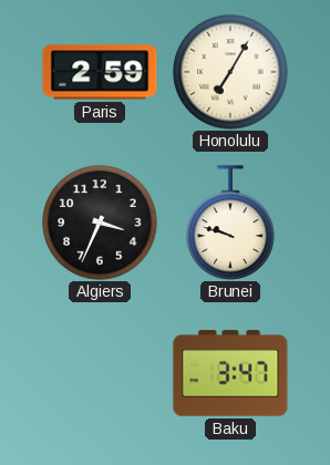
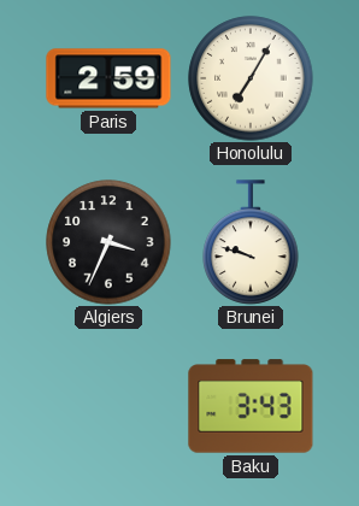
Baku: 3:47 -> 3:43
